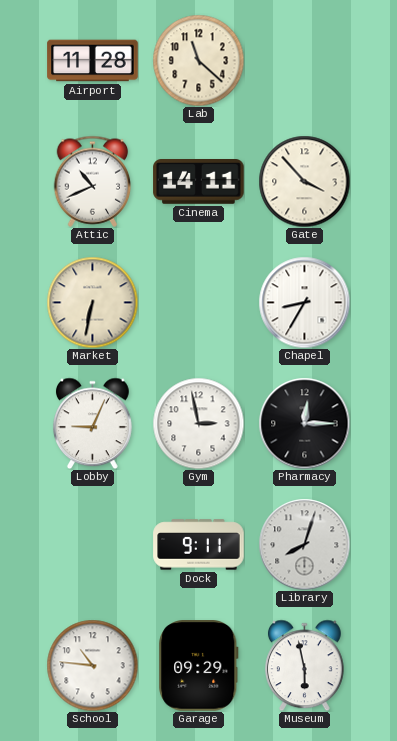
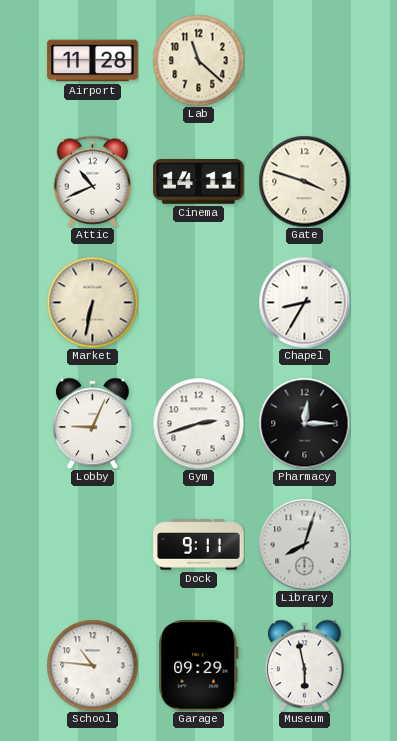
Gate: 3:53 -> 3:48
Gym: 2:58 -> 2:42
